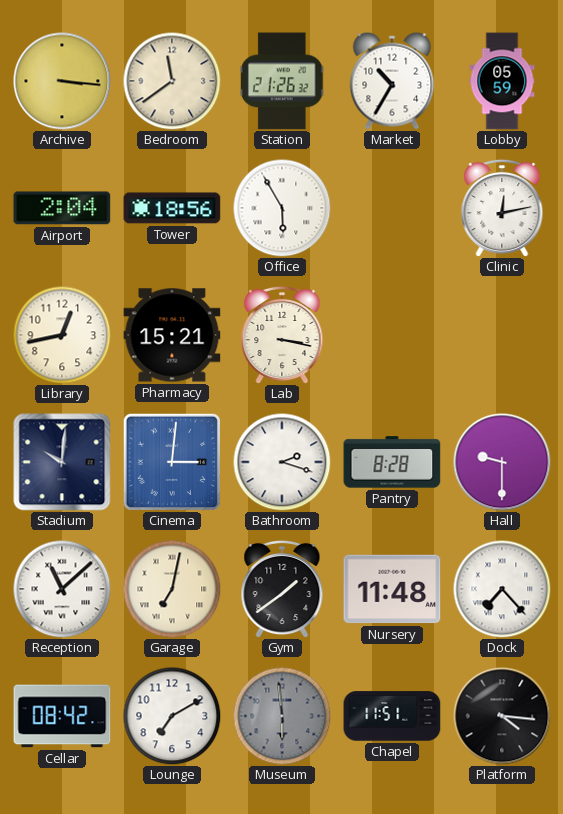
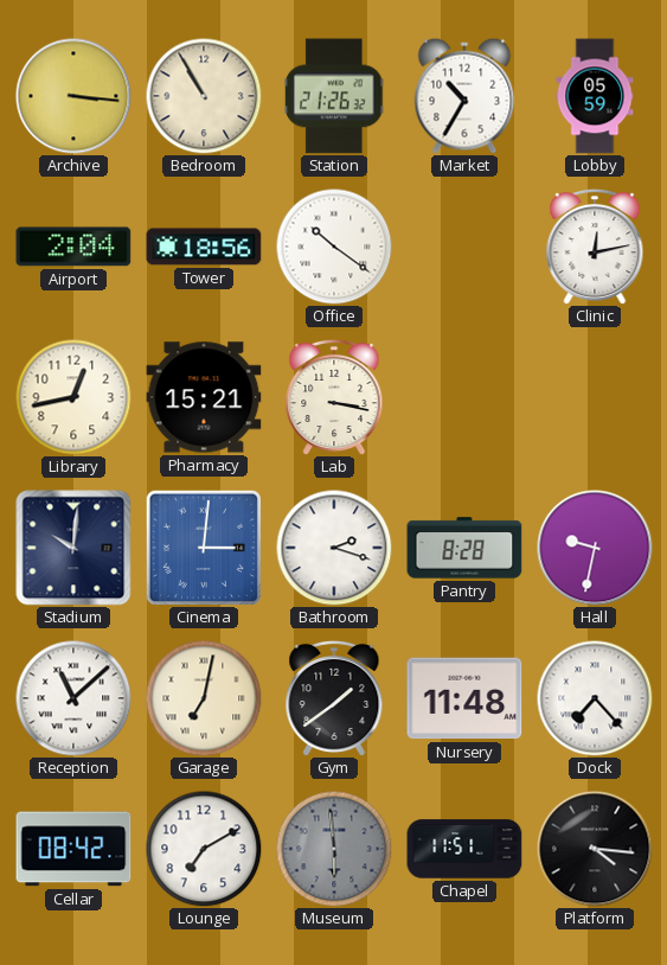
Bedroom: 11:39 -> 10:55
Office: 5:55 -> 10:21
Hall: 9:30 -> 9:32
